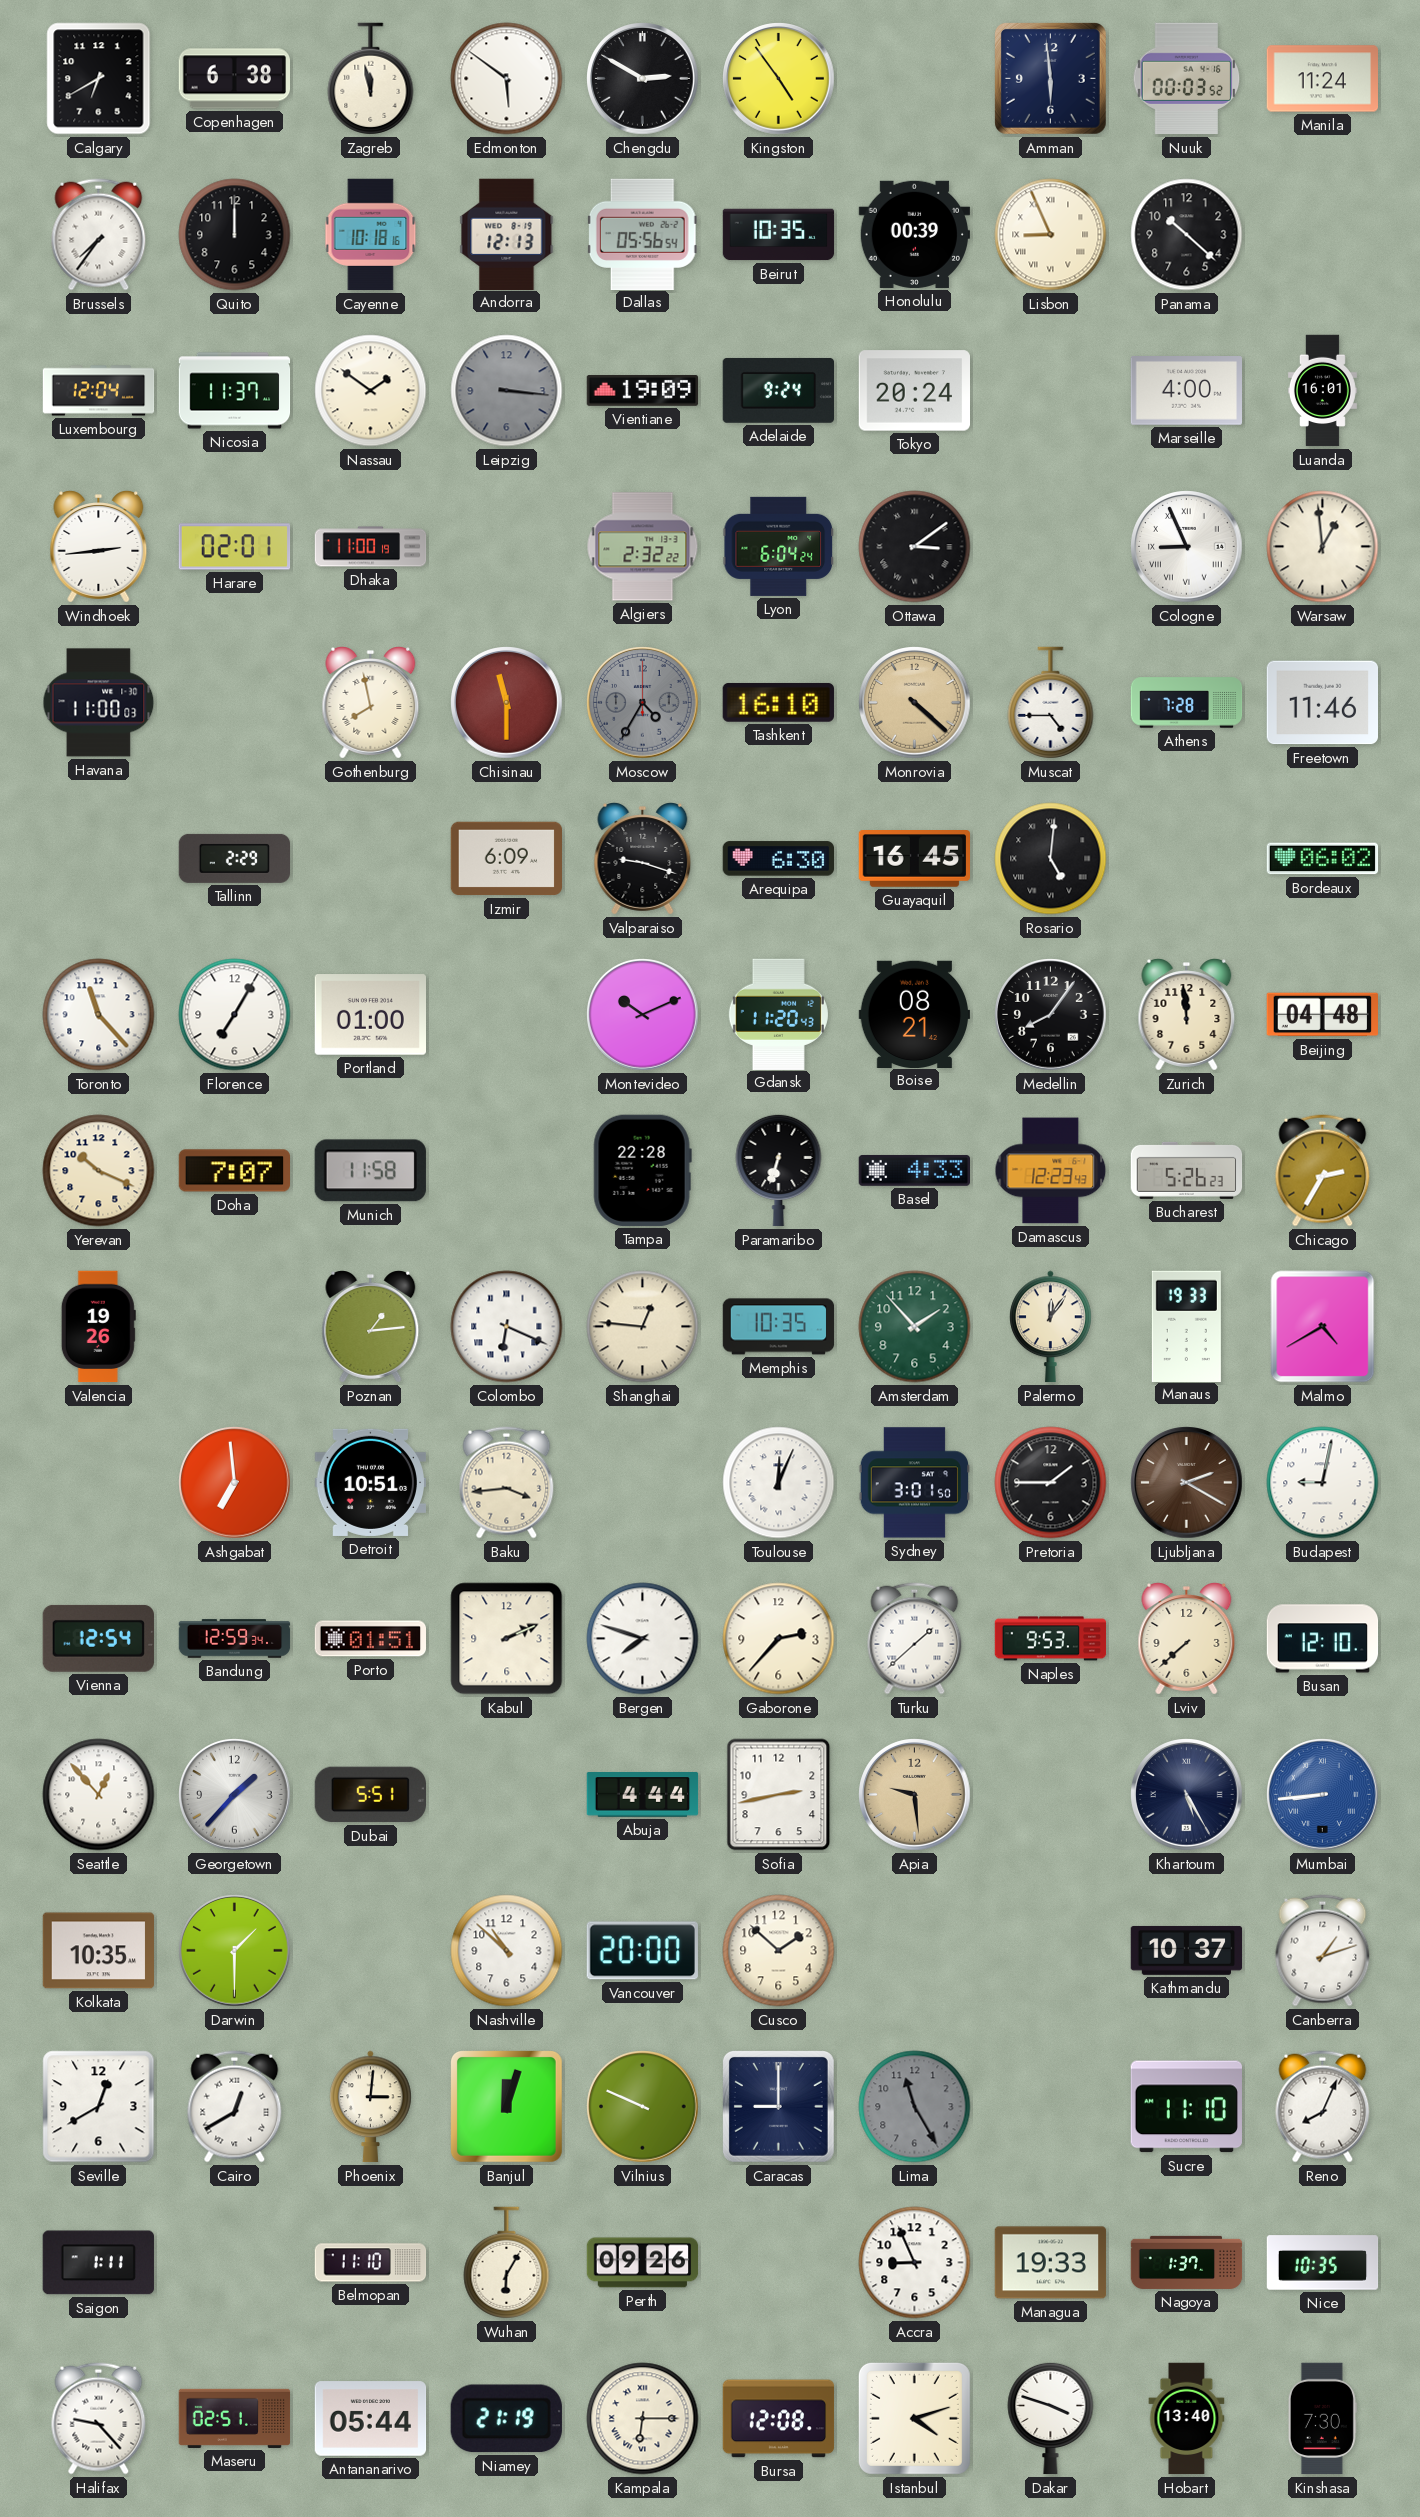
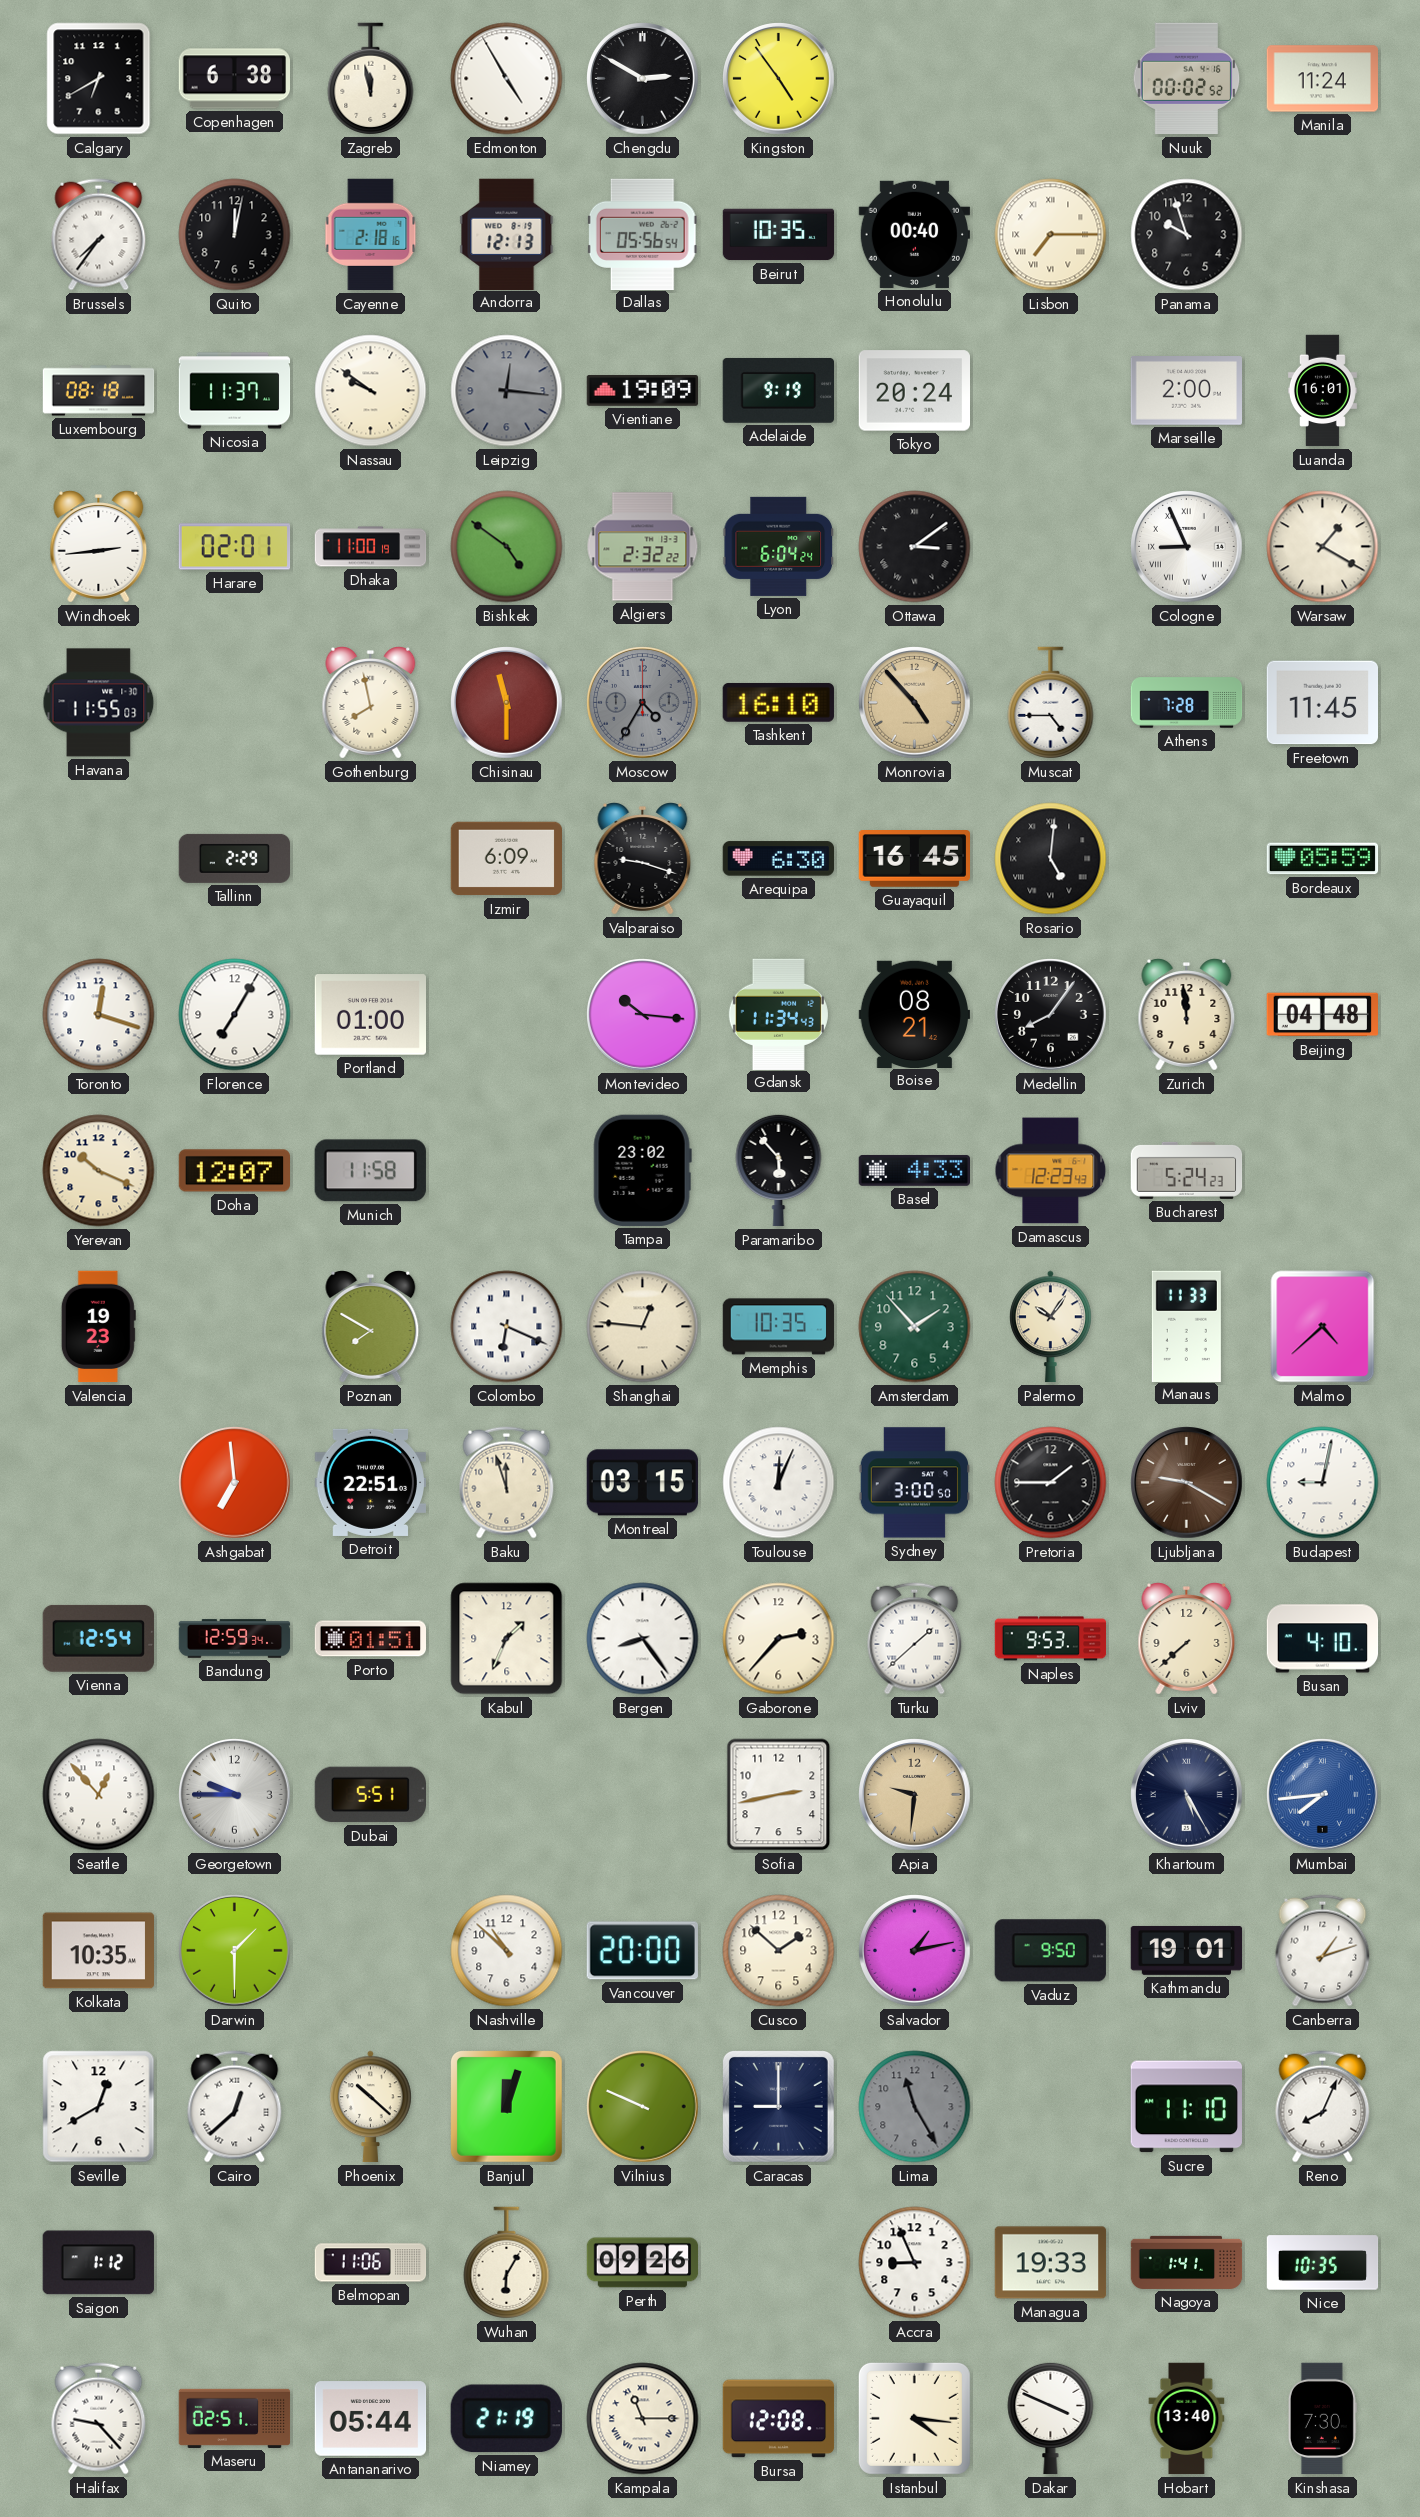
Edmonton: 5:51 -> 4:55
Amman: 5:59 -> none
Nuuk: 00:03 -> 00:02
Quito: 12:00 -> 12:02
Cayenne: 10:18 -> 2:18
Honolulu: 00:39 -> 00:40
Lisbon: 8:56 -> 7:15
Panama: 10:22 -> 9:57
Luxembourg: 12:04 -> 08:18
Nassau: 1:51 -> 9:51
Leipzig: 3:16 -> 12:16
Adelaide: 9:24 -> 9:19
Marseille: 4:00 -> 2:00
Bishkek: none -> 4:51
Warsaw: 12:59 -> 1:20
Havana: 11:00 -> 11:55
Monrovia: 4:22 -> 4:53
Freetown: 11:46 -> 11:45
Bordeaux: 06:02 -> 05:59
Toronto: 11:23 -> 12:18
Montevideo: 10:11 -> 10:16
Gdansk: 11:20 -> 11:34
Doha: 7:07 -> 12:07
Tampa: 22:28 -> 23:02
Paramaribo: 6:33 -> 5:53
Bucharest: 5:26 -> 5:24
Chicago: 2:35 -> none
Valencia: 19:26 -> 19:23
Poznan: 1:14 -> 7:50
Palermo: 12:06 -> 10:06
Manaus: 19:33 -> 11:33
Malmo: 4:40 -> 4:38
Detroit: 10:51 -> 22:51
Baku: 3:44 -> 11:57
Montreal: none -> 03:15
Sydney: 3:01 -> 3:00
Ljubljana: 2:20 -> 9:20
Kabul: 2:11 -> 1:34
Bergen: 7:48 -> 8:24
Busan: 12:10 -> 4:10
Georgetown: 1:37 -> 9:45
Abuja: 4:44 -> none
Apia: 9:29 -> 9:31
Mumbai: 8:44 -> 7:44
Salvador: none -> 1:13
Vaduz: none -> 9:50
Kathmandu: 10:37 -> 19:01
Cairo: 12:40 -> 12:38
Phoenix: 3:01 -> 10:22
Saigon: 1:11 -> 1:12
Belmopan: 11:10 -> 11:06
Nagoya: 1:37 -> 1:41
Kampala: 6:15 -> 11:15
Istanbul: 4:12 -> 4:16
Dakar: 3:48 -> 3:49
